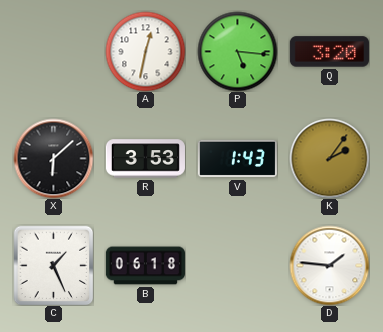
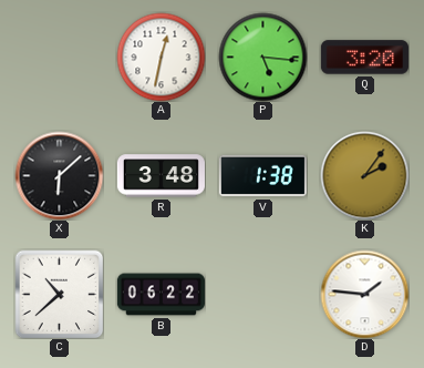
R: 3:53 -> 3:48
V: 1:43 -> 1:38
C: 1:26 -> 10:38
B: 06:18 -> 06:22
